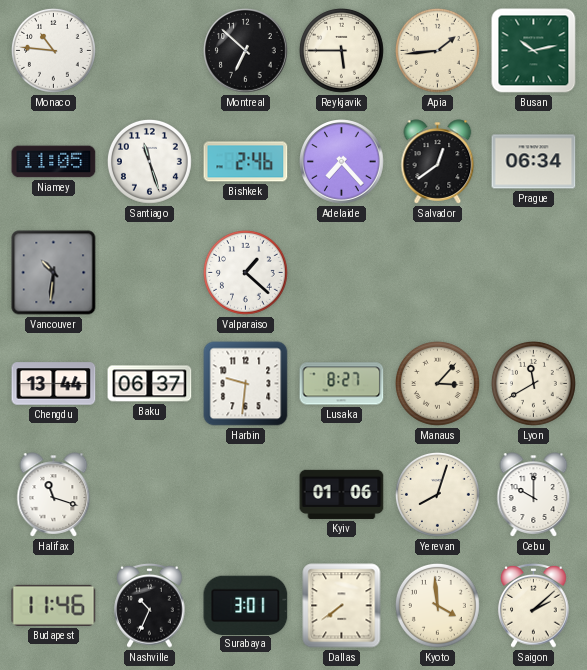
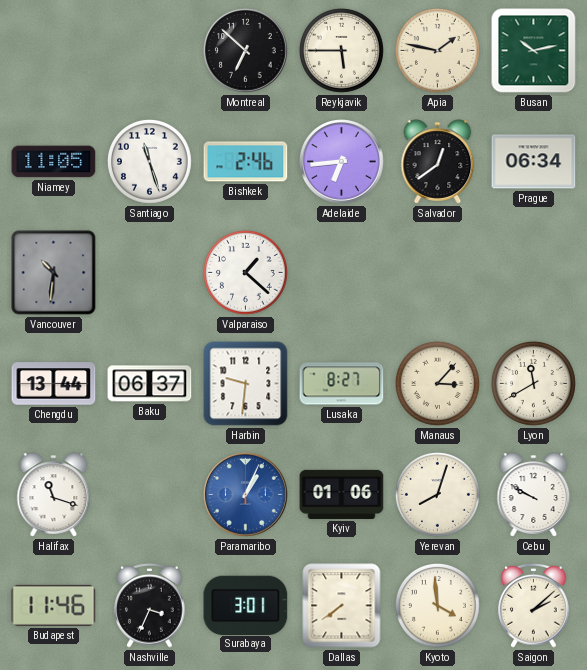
Monaco: 10:46 -> none
Apia: 1:44 -> 1:47
Adelaide: 7:23 -> 6:44
Paramaribo: none -> 1:04
Cebu: 10:00 -> 9:50
Nashville: 10:34 -> 3:34
